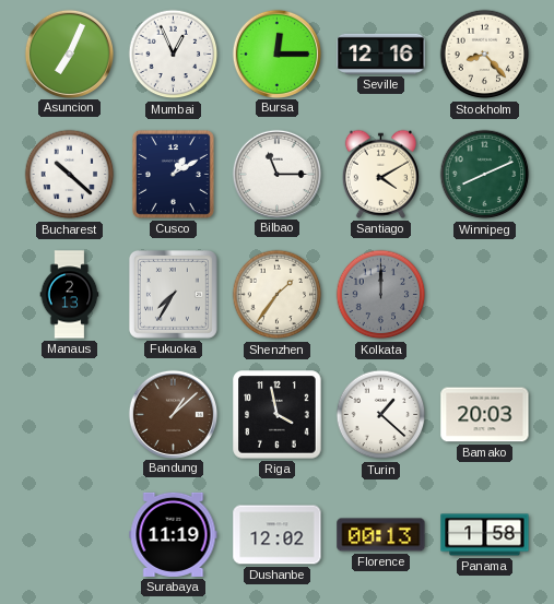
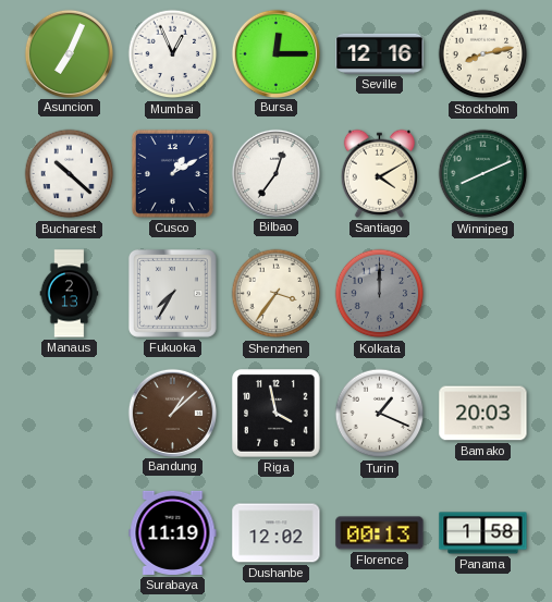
Stockholm: 8:23 -> 8:13
Bilbao: 11:15 -> 12:36
Shenzhen: 1:36 -> 3:36
Turin: 1:22 -> 1:19
